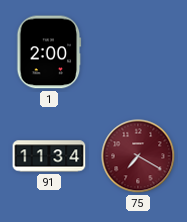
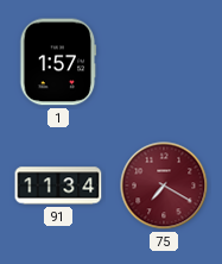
1: 2:00 -> 1:57
